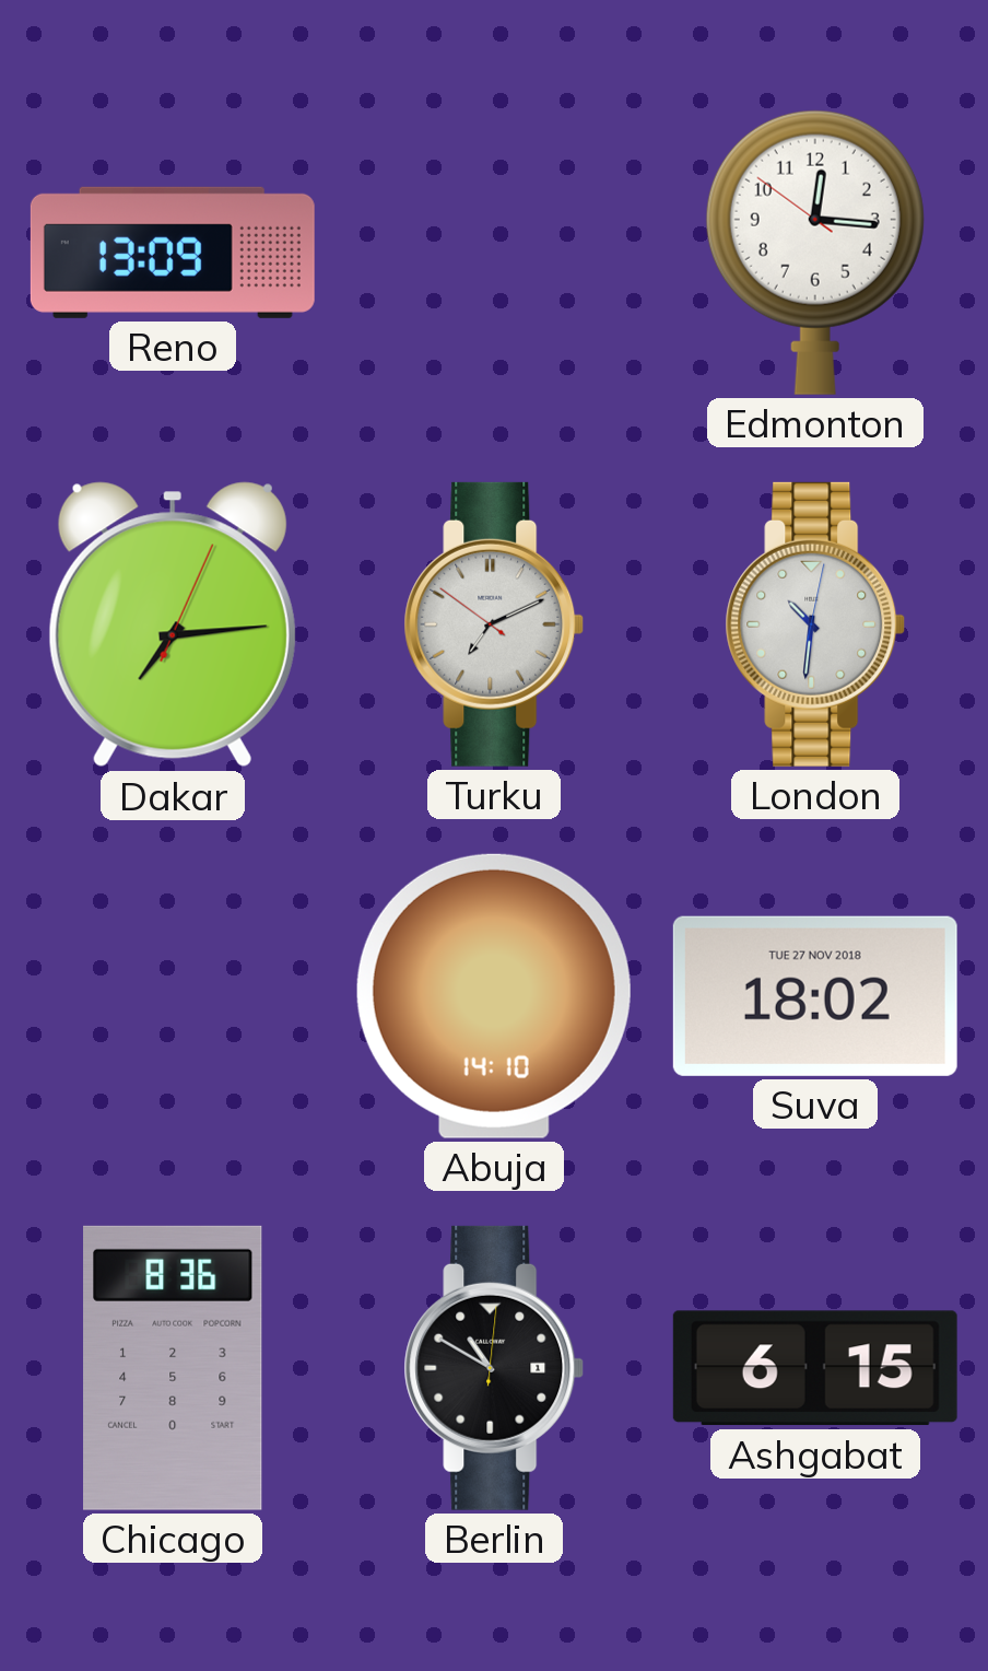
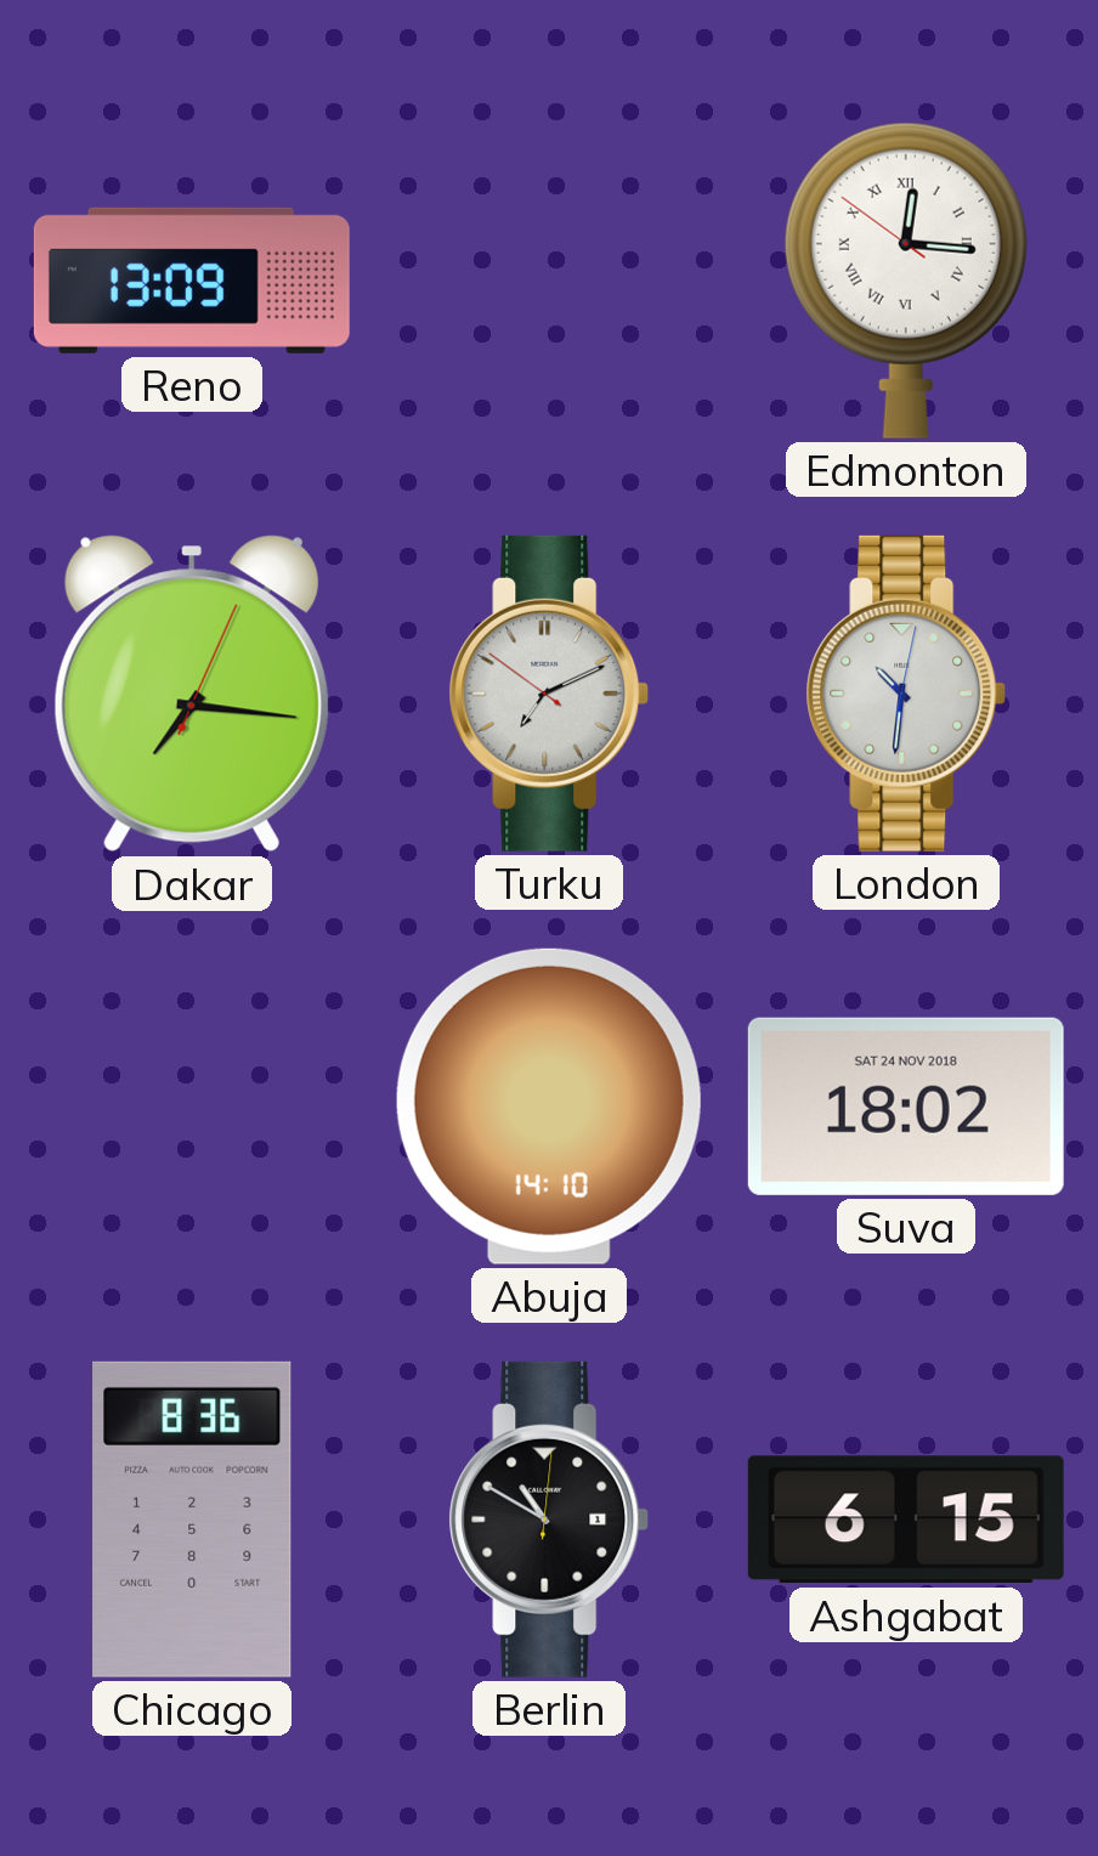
Edmonton numerals: Arabic -> Roman
Dakar: 7:14 -> 7:16
Suva date: TUE 27 NOV 2018 -> SAT 24 NOV 2018
